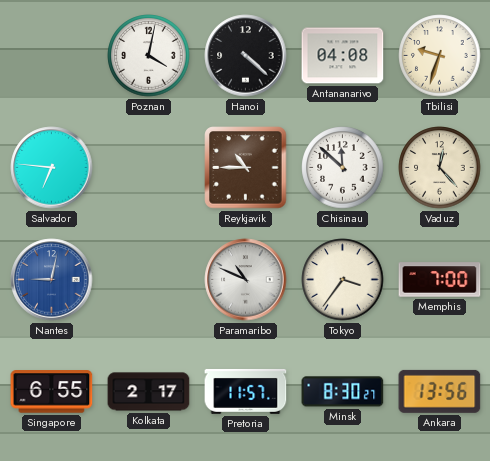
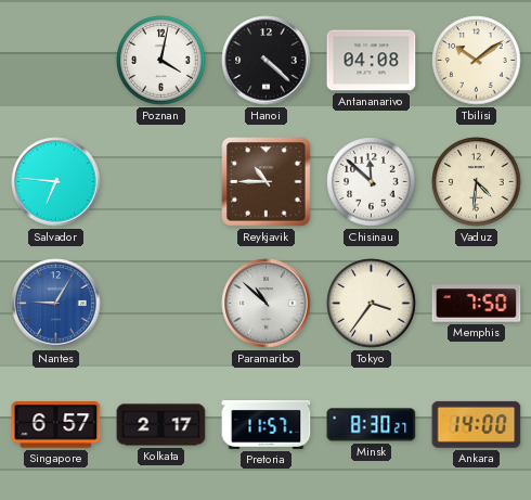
Tbilisi: 9:33 -> 10:09
Vaduz: 12:23 -> 4:31
Nantes: 9:02 -> 9:05
Paramaribo: 10:49 -> 10:52
Memphis: 7:00 -> 7:50
Singapore: 6:55 -> 6:57
Ankara: 13:56 -> 14:00
